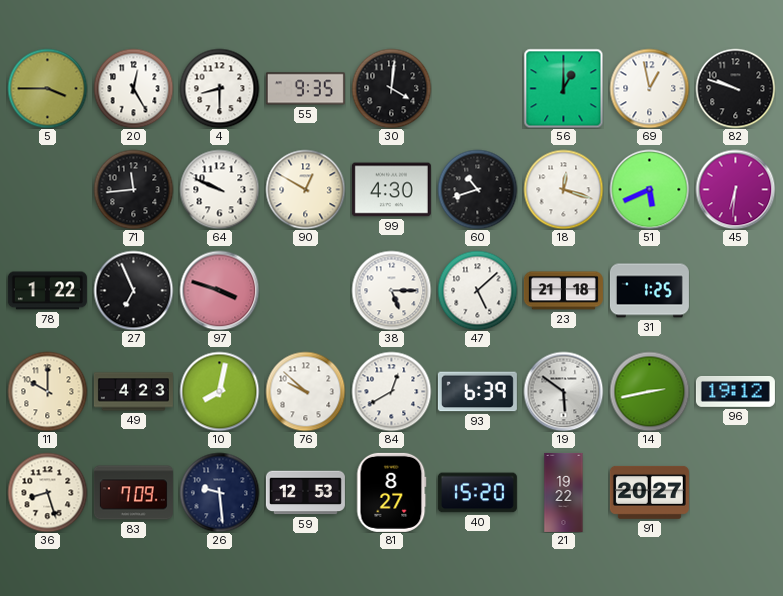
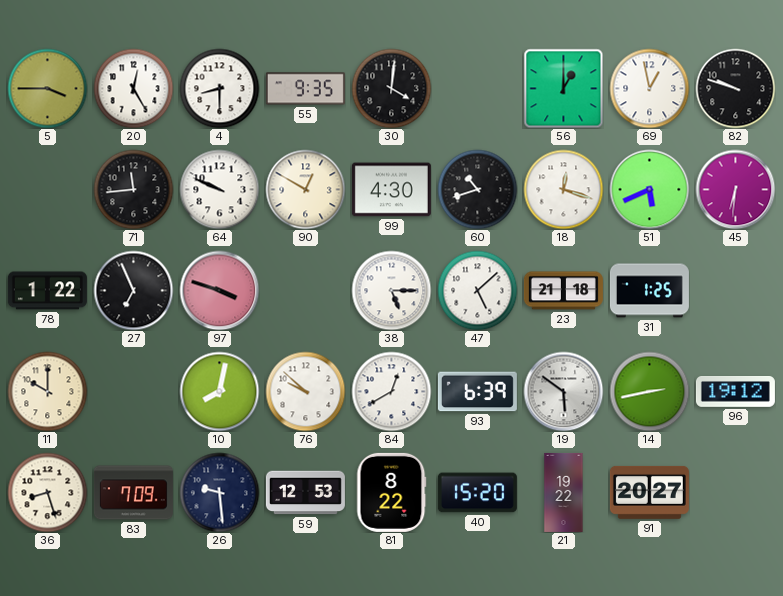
49: 4:23 -> none
81: 8:27 -> 8:22
